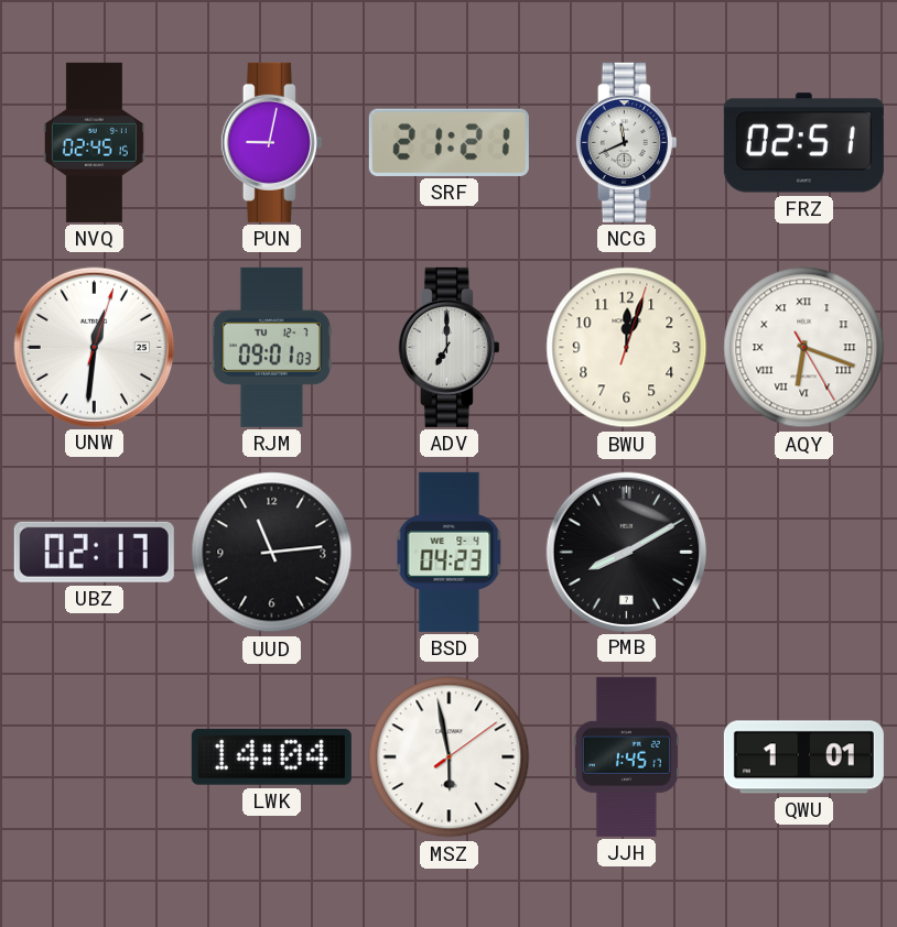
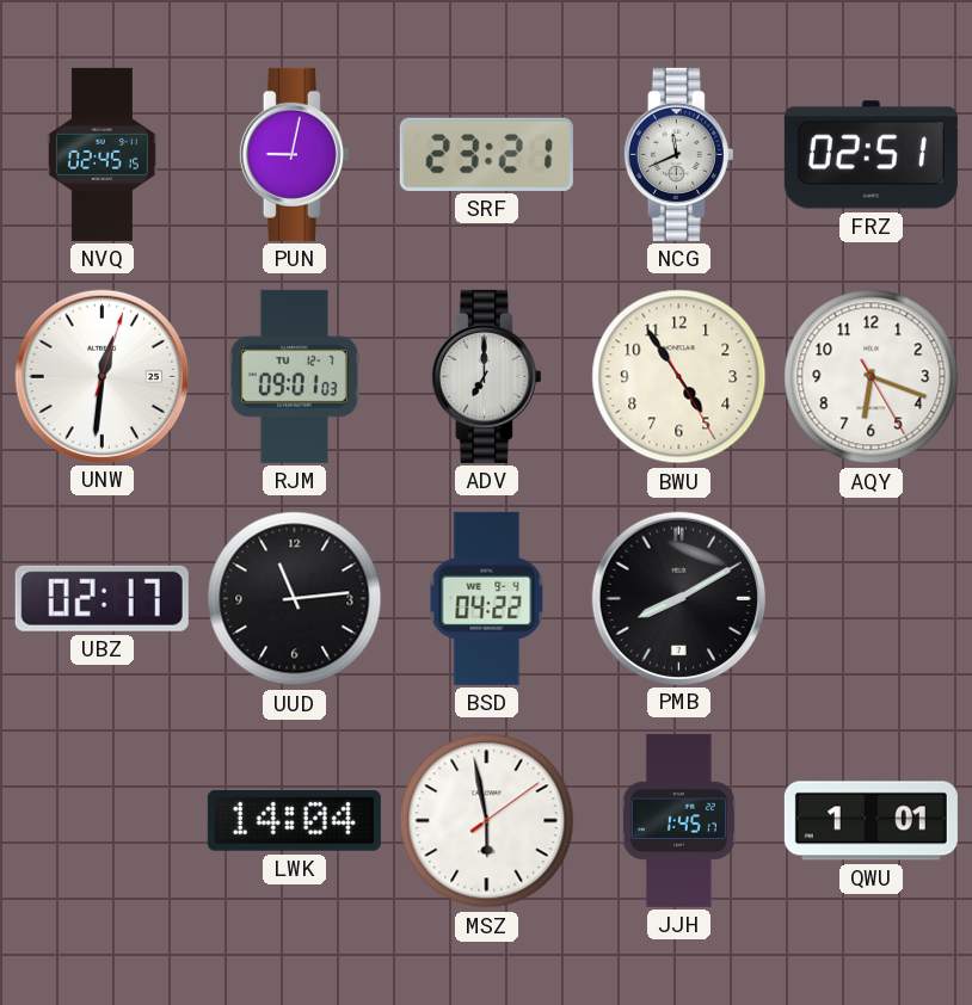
SRF: 21:21 -> 23:21
BWU: 12:03 -> 4:54
AQY numerals: Roman -> Arabic
BSD: 04:23 -> 04:22
